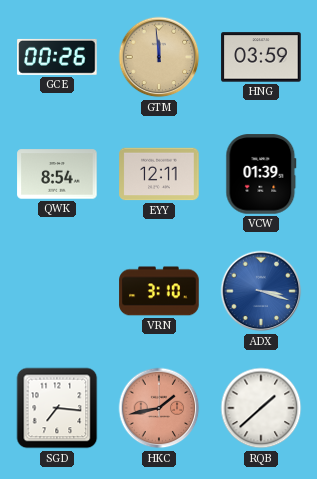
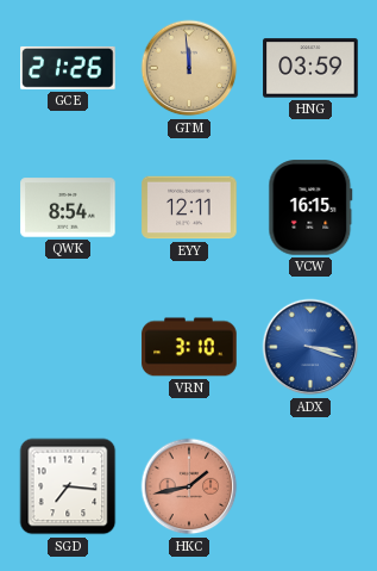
GCE: 00:26 -> 21:26
VCW: 01:39 -> 16:15
RQB: 1:38 -> none
